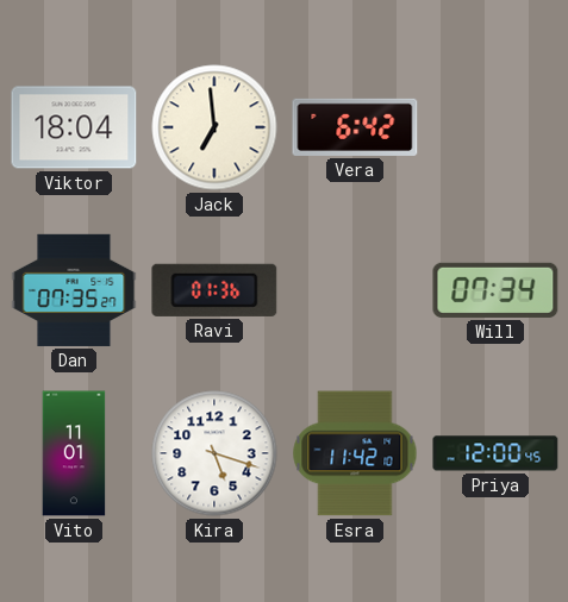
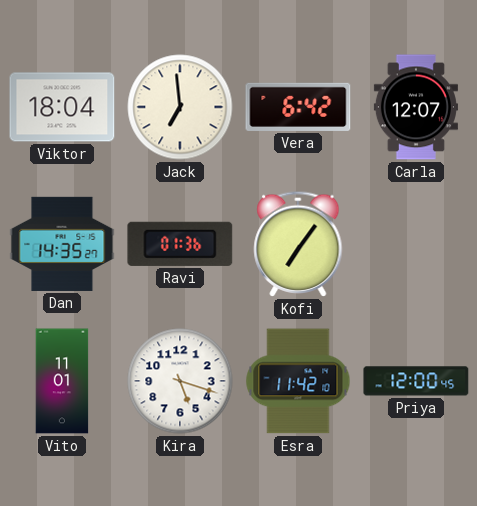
Carla: none -> 12:07
Dan: 07:35 -> 14:35
Kofi: none -> 7:06
Will: 07:34 -> none
